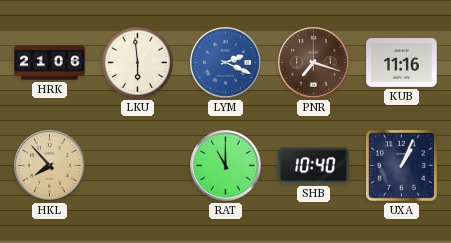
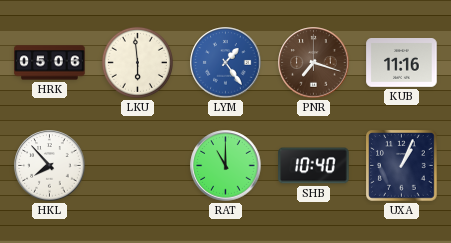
HRK: 21:06 -> 05:06
LYM: 2:19 -> 1:24
HKL dial: champagne -> white
